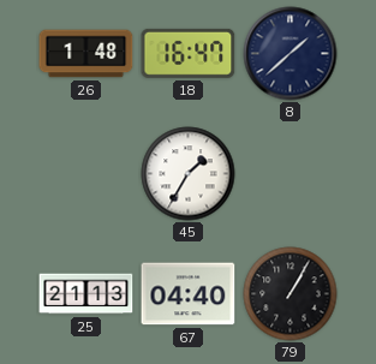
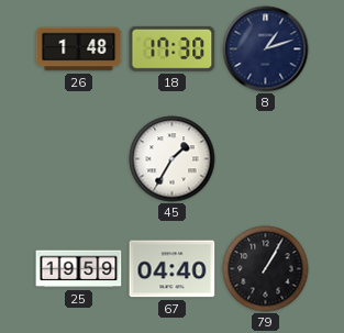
18: 16:47 -> 17:30
8: 1:38 -> 1:12
25: 21:13 -> 19:59
